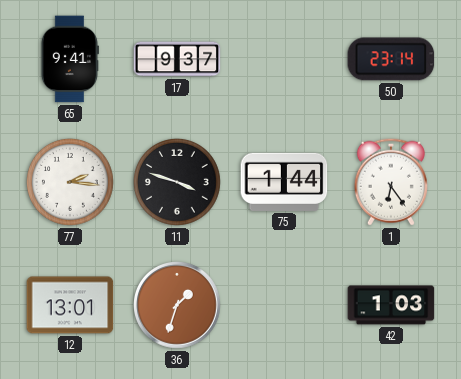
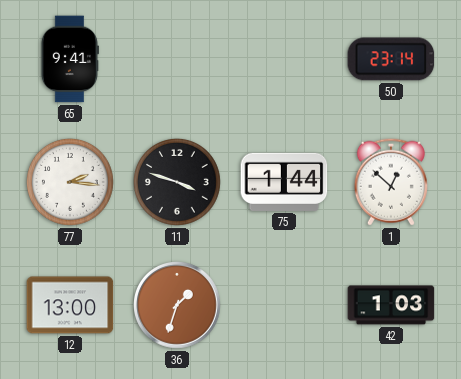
17: 9:37 -> none
1: 6:24 -> 12:52
12: 13:01 -> 13:00
